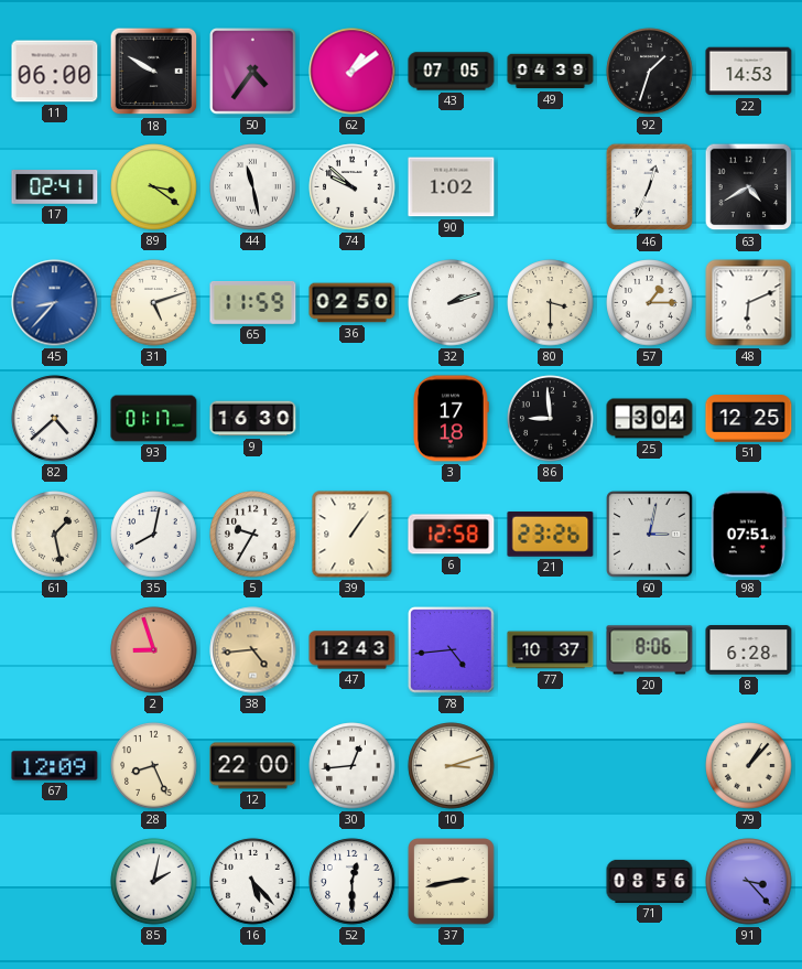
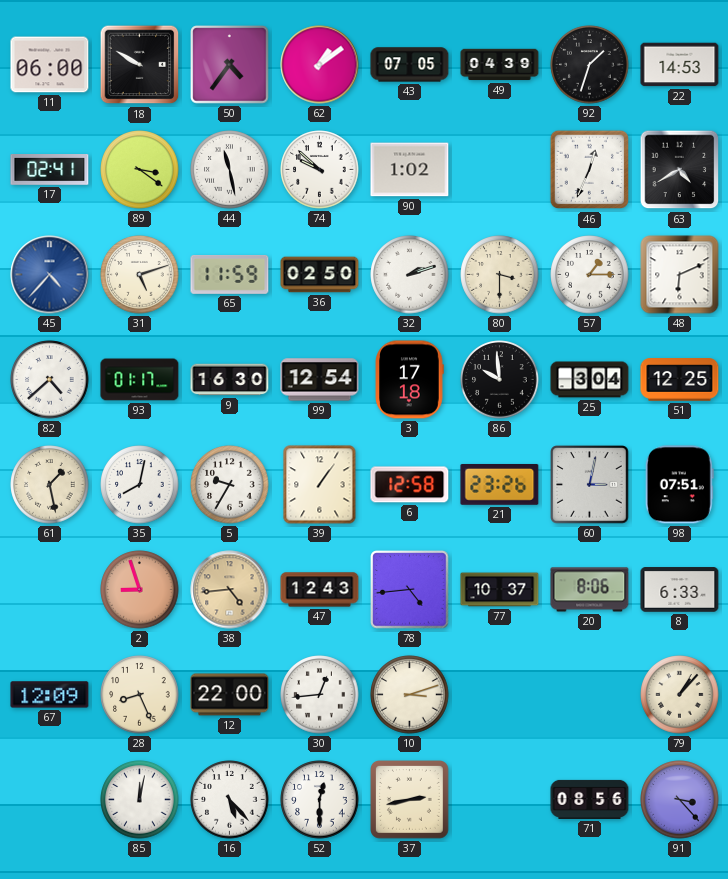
45: 8:37 -> 4:37
99: none -> 12:54
86: 8:59 -> 9:59
8: 6:28 -> 6:33
85: 2:02 -> 12:02
